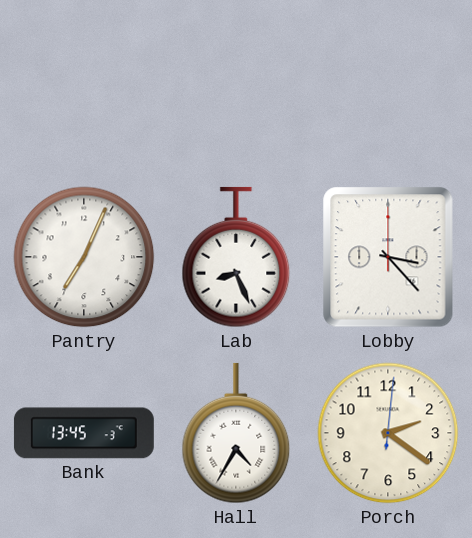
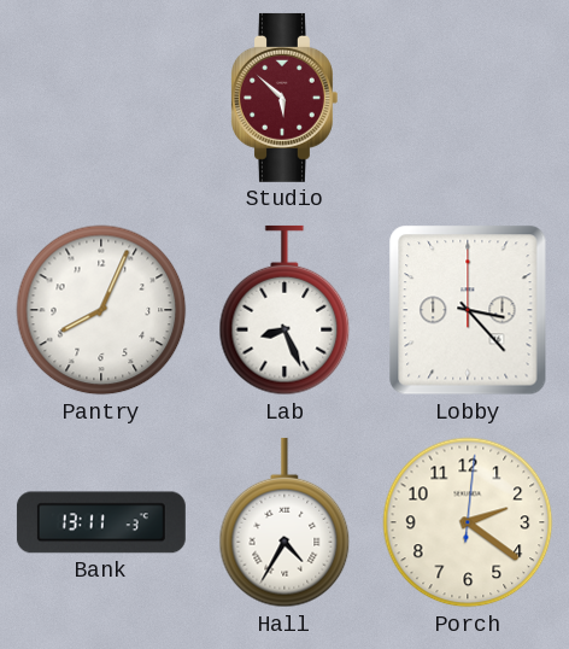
Studio: none -> 5:52
Pantry: 7:04 -> 8:04
Bank: 13:45 -> 13:11
